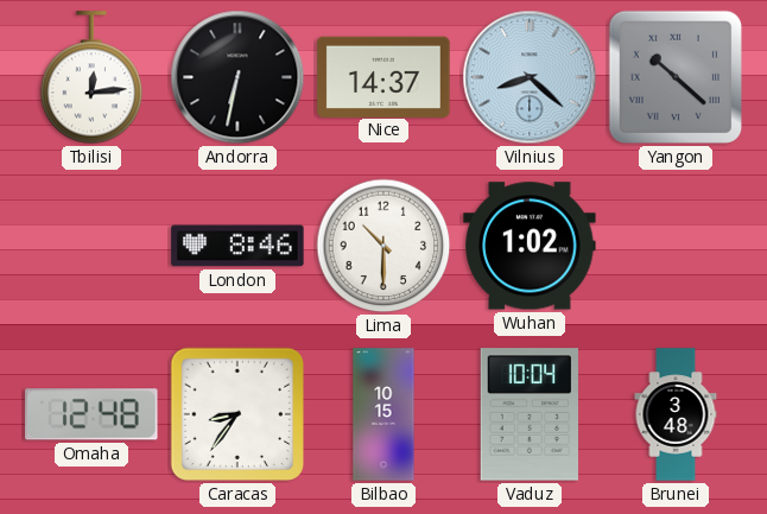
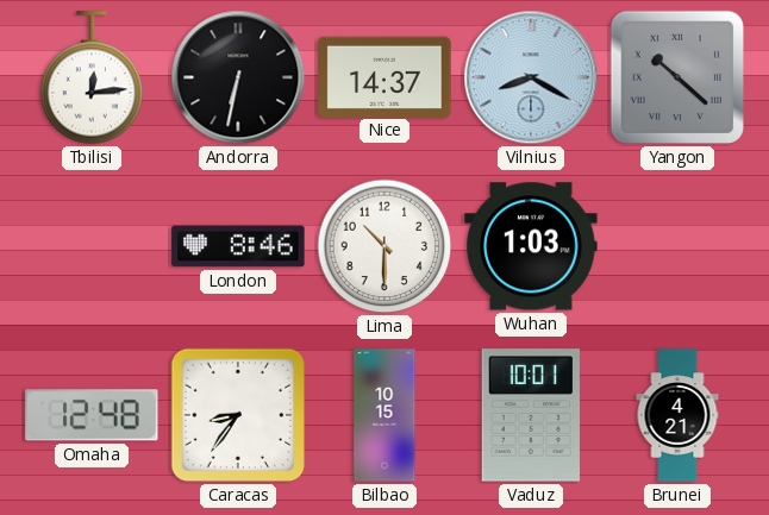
Vilnius: 8:22 -> 8:20
Wuhan: 1:02 -> 1:03
Vaduz: 10:04 -> 10:01
Brunei: 3:48 -> 4:21
